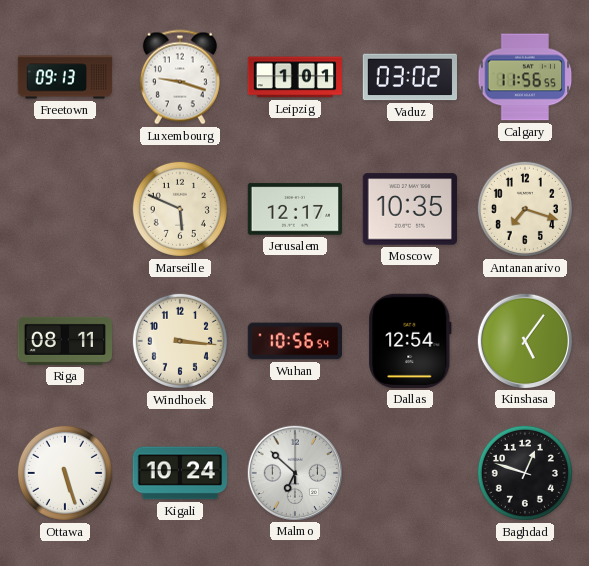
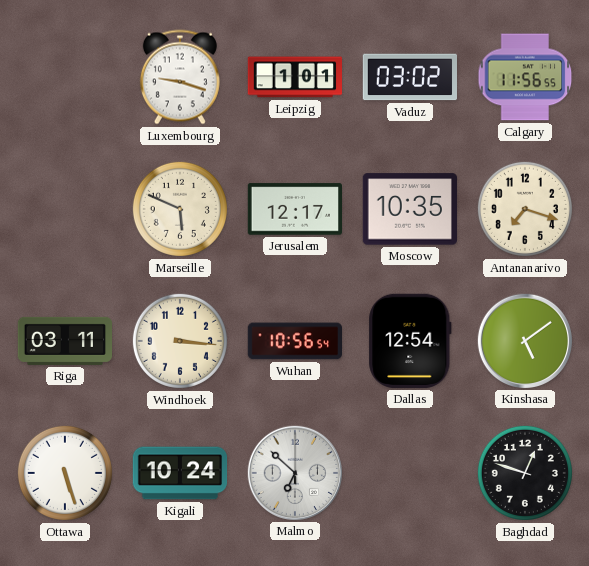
Freetown: 09:13 -> none
Riga: 08:11 -> 03:11
Kinshasa: 5:06 -> 5:09
